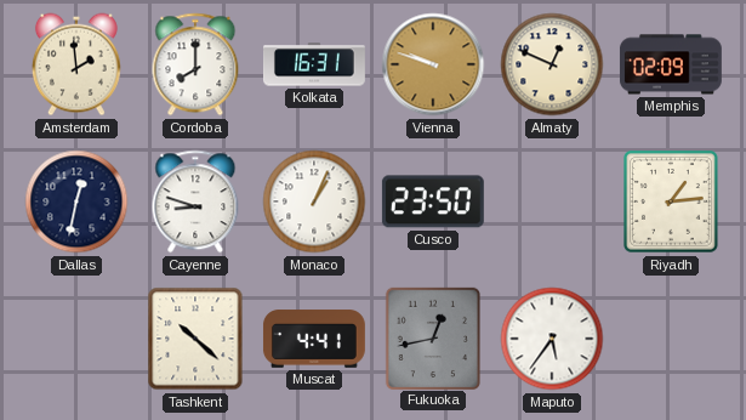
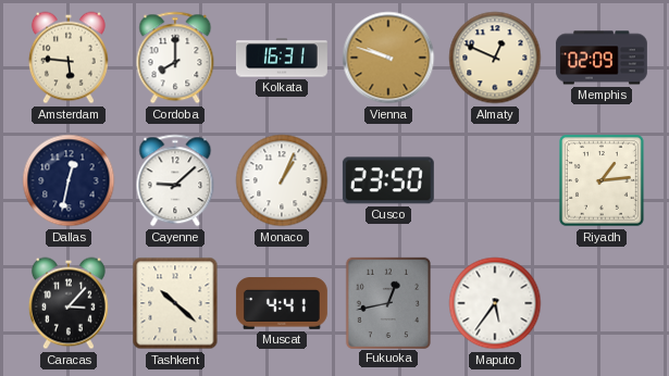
Amsterdam: 1:59 -> 5:46
Cayenne: 8:48 -> 9:08
Caracas: none -> 3:07
